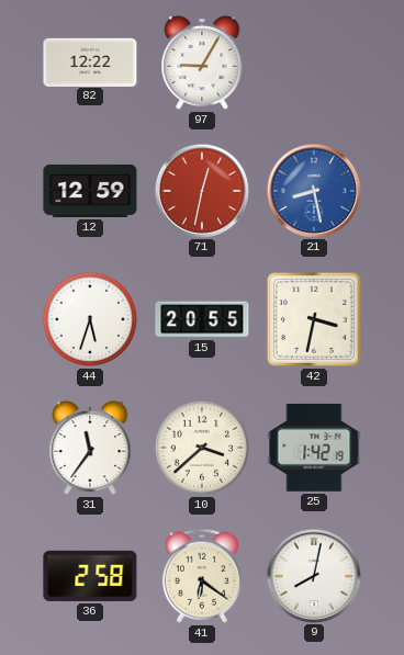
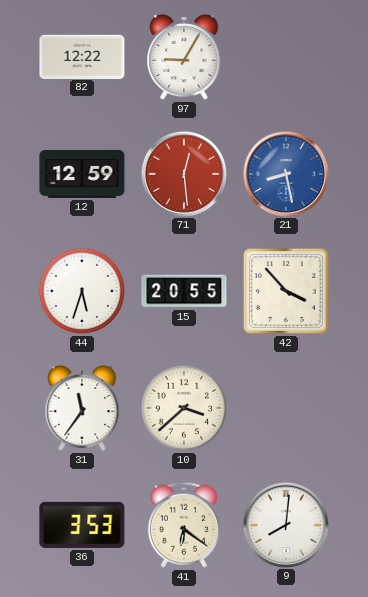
71: 12:32 -> 12:29
42: 3:32 -> 3:53
25: 1:42 -> none
36: 2:58 -> 3:53
9: 8:02 -> 8:01
